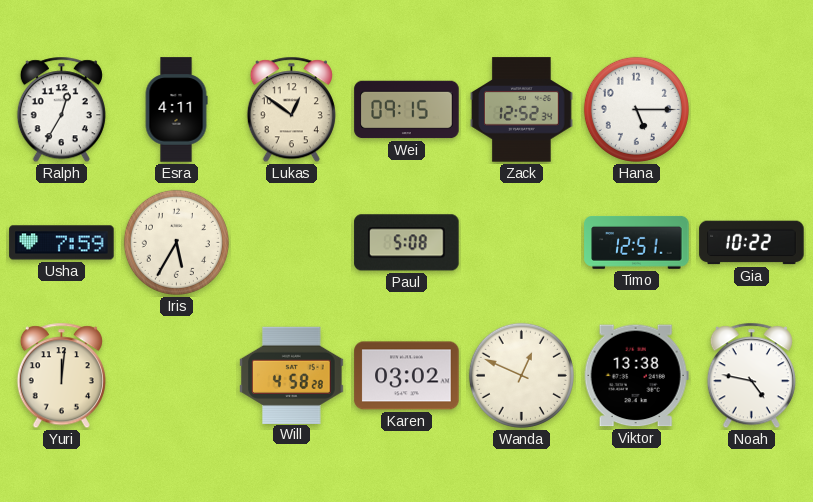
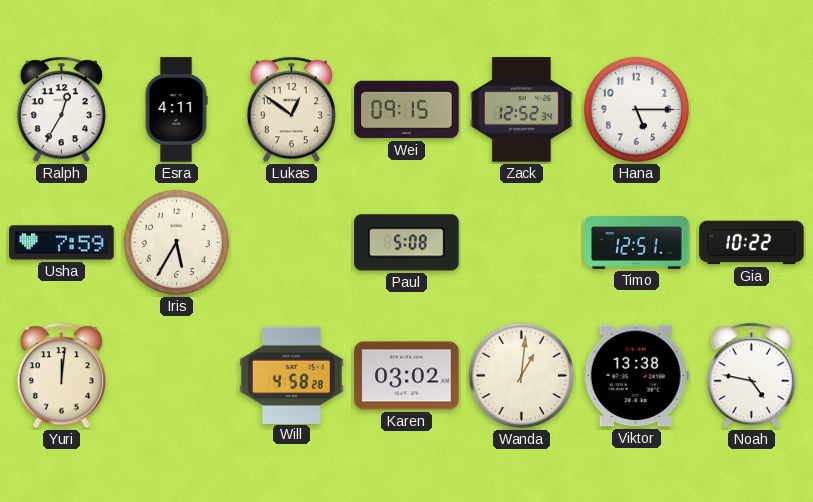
Wanda: 12:49 -> 1:01
